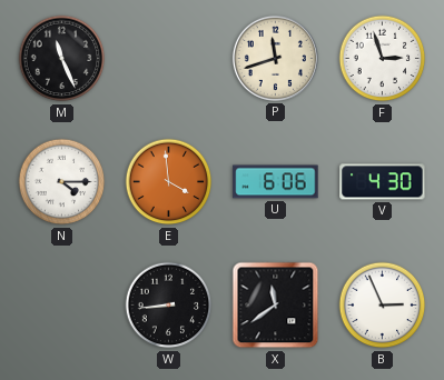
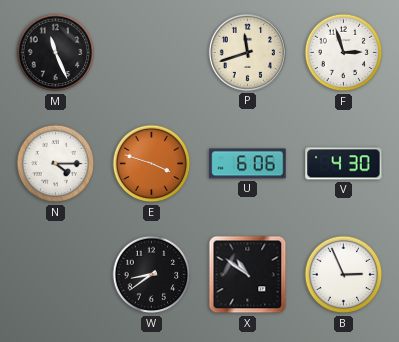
E: 3:59 -> 3:48
W: 8:44 -> 8:39
X: 11:39 -> 10:51
